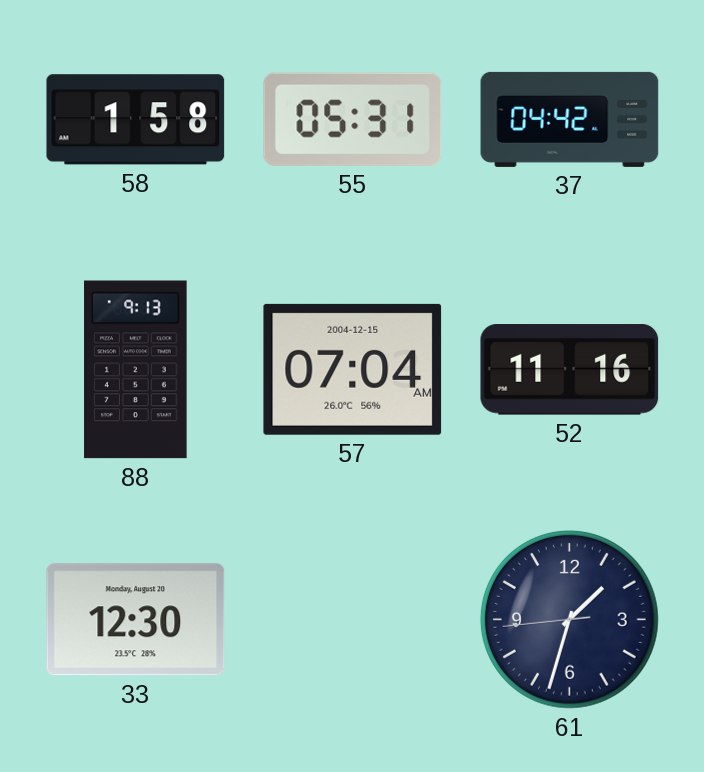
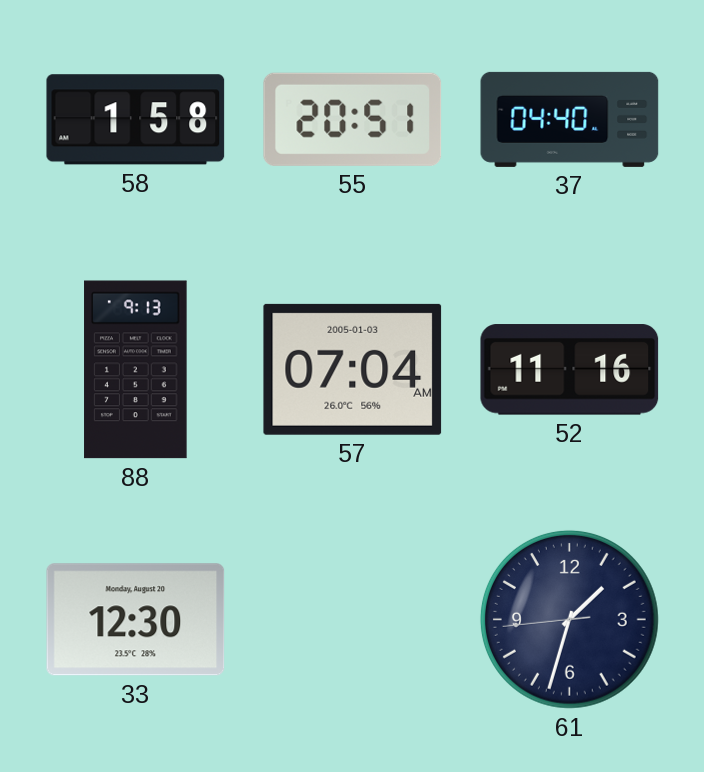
55: 05:31 -> 20:51
37: 04:42 -> 04:40
57 date: 2004-12-15 -> 2005-01-03
